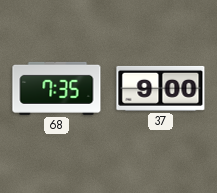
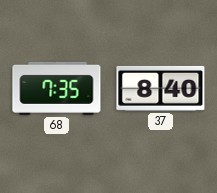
37: 9:00 -> 8:40
